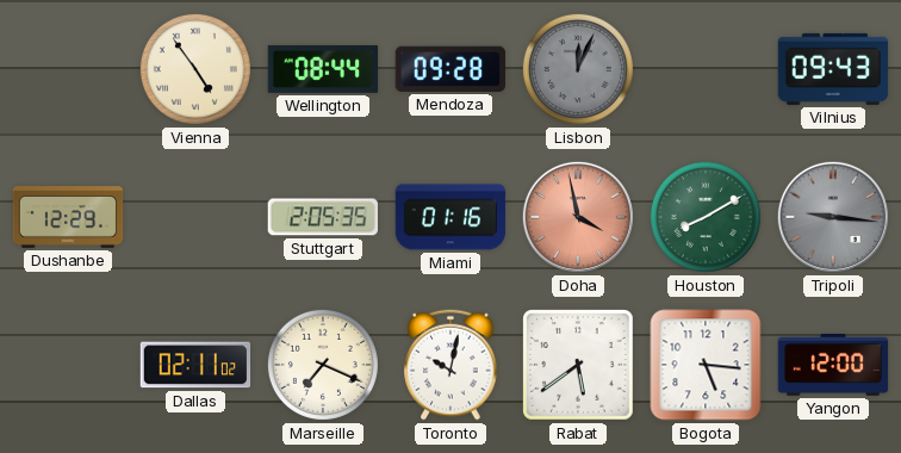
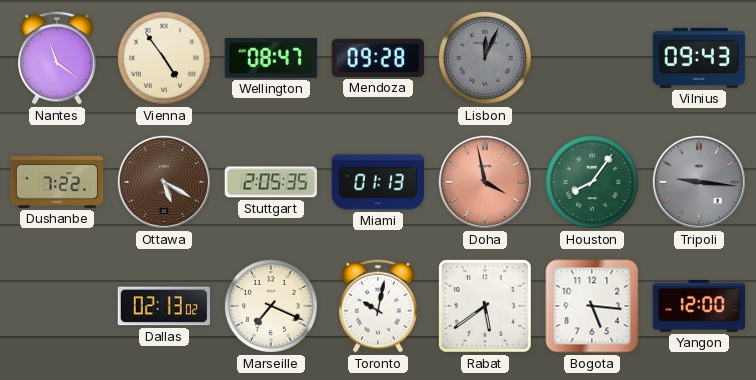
Nantes: none -> 11:21
Wellington: 08:44 -> 08:47
Dushanbe: 12:29 -> 7:22
Ottawa: none -> 5:20
Miami: 01:16 -> 01:13
Houston: 8:10 -> 8:06
Dallas: 02:11 -> 02:13
